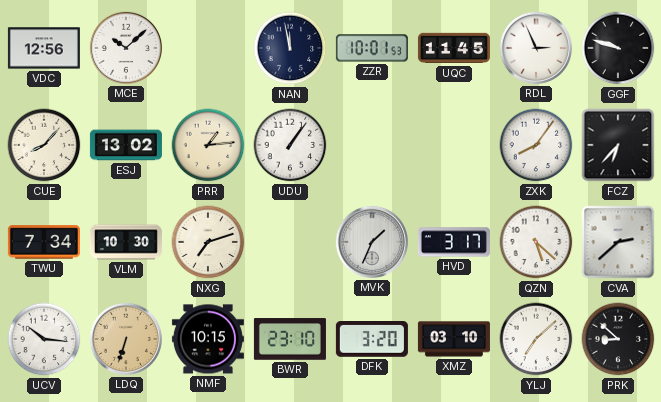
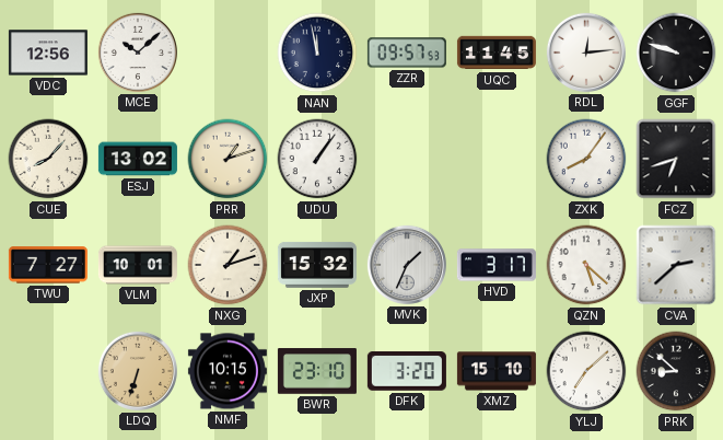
ZZR: 10:01 -> 09:57
RDL: 2:56 -> 12:14
PRR: 1:14 -> 1:12
FCZ: 6:37 -> 6:42
TWU: 7:34 -> 7:27
VLM: 10:30 -> 10:01
NXG: 7:12 -> 1:12
JXP: none -> 15:32
UCV: 10:16 -> none
XMZ: 03:10 -> 15:10
